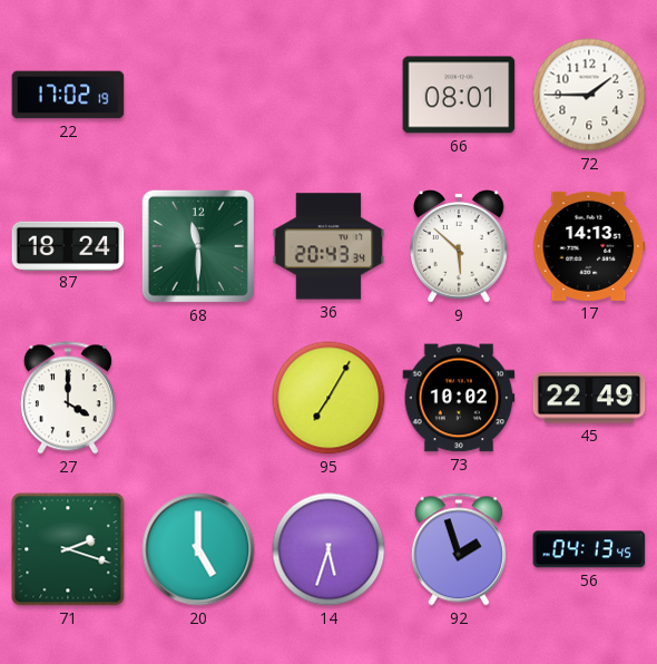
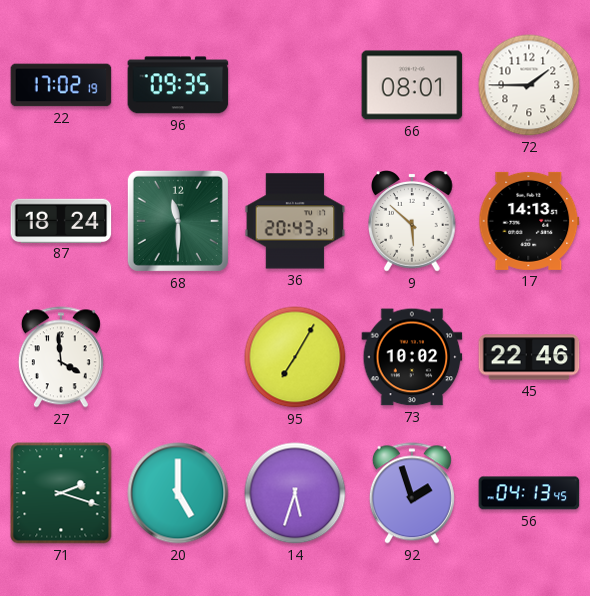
96: none -> 09:35
27: 4:00 -> 3:59
45: 22:49 -> 22:46
